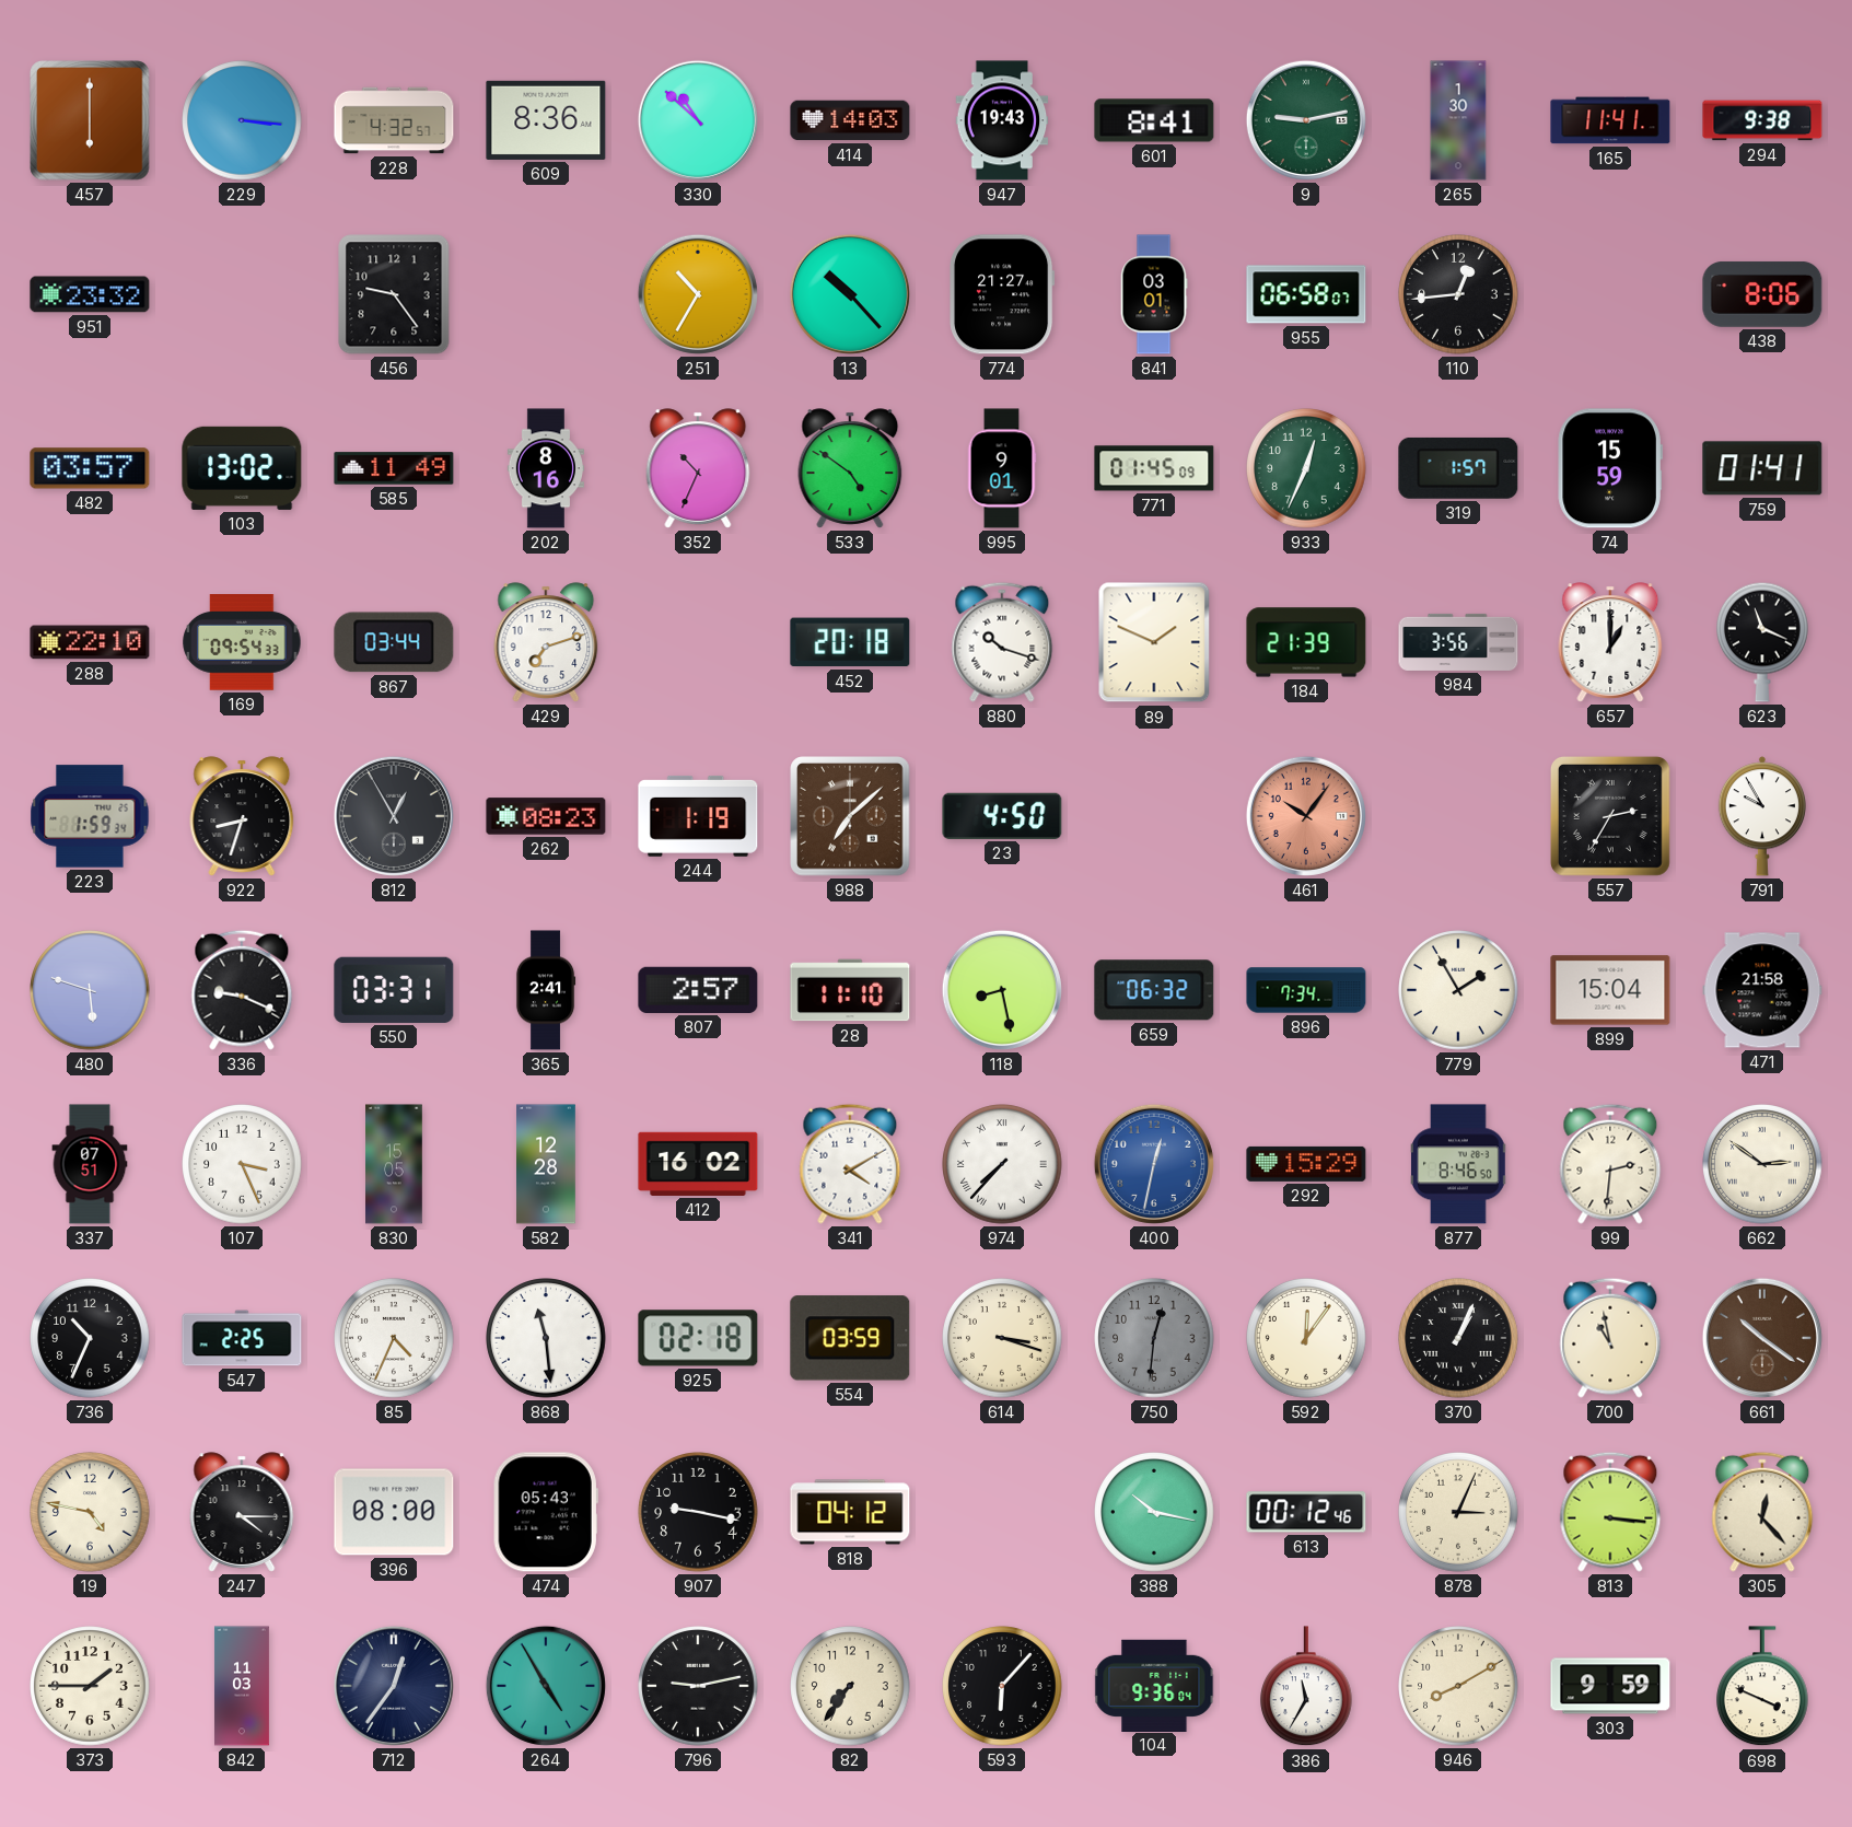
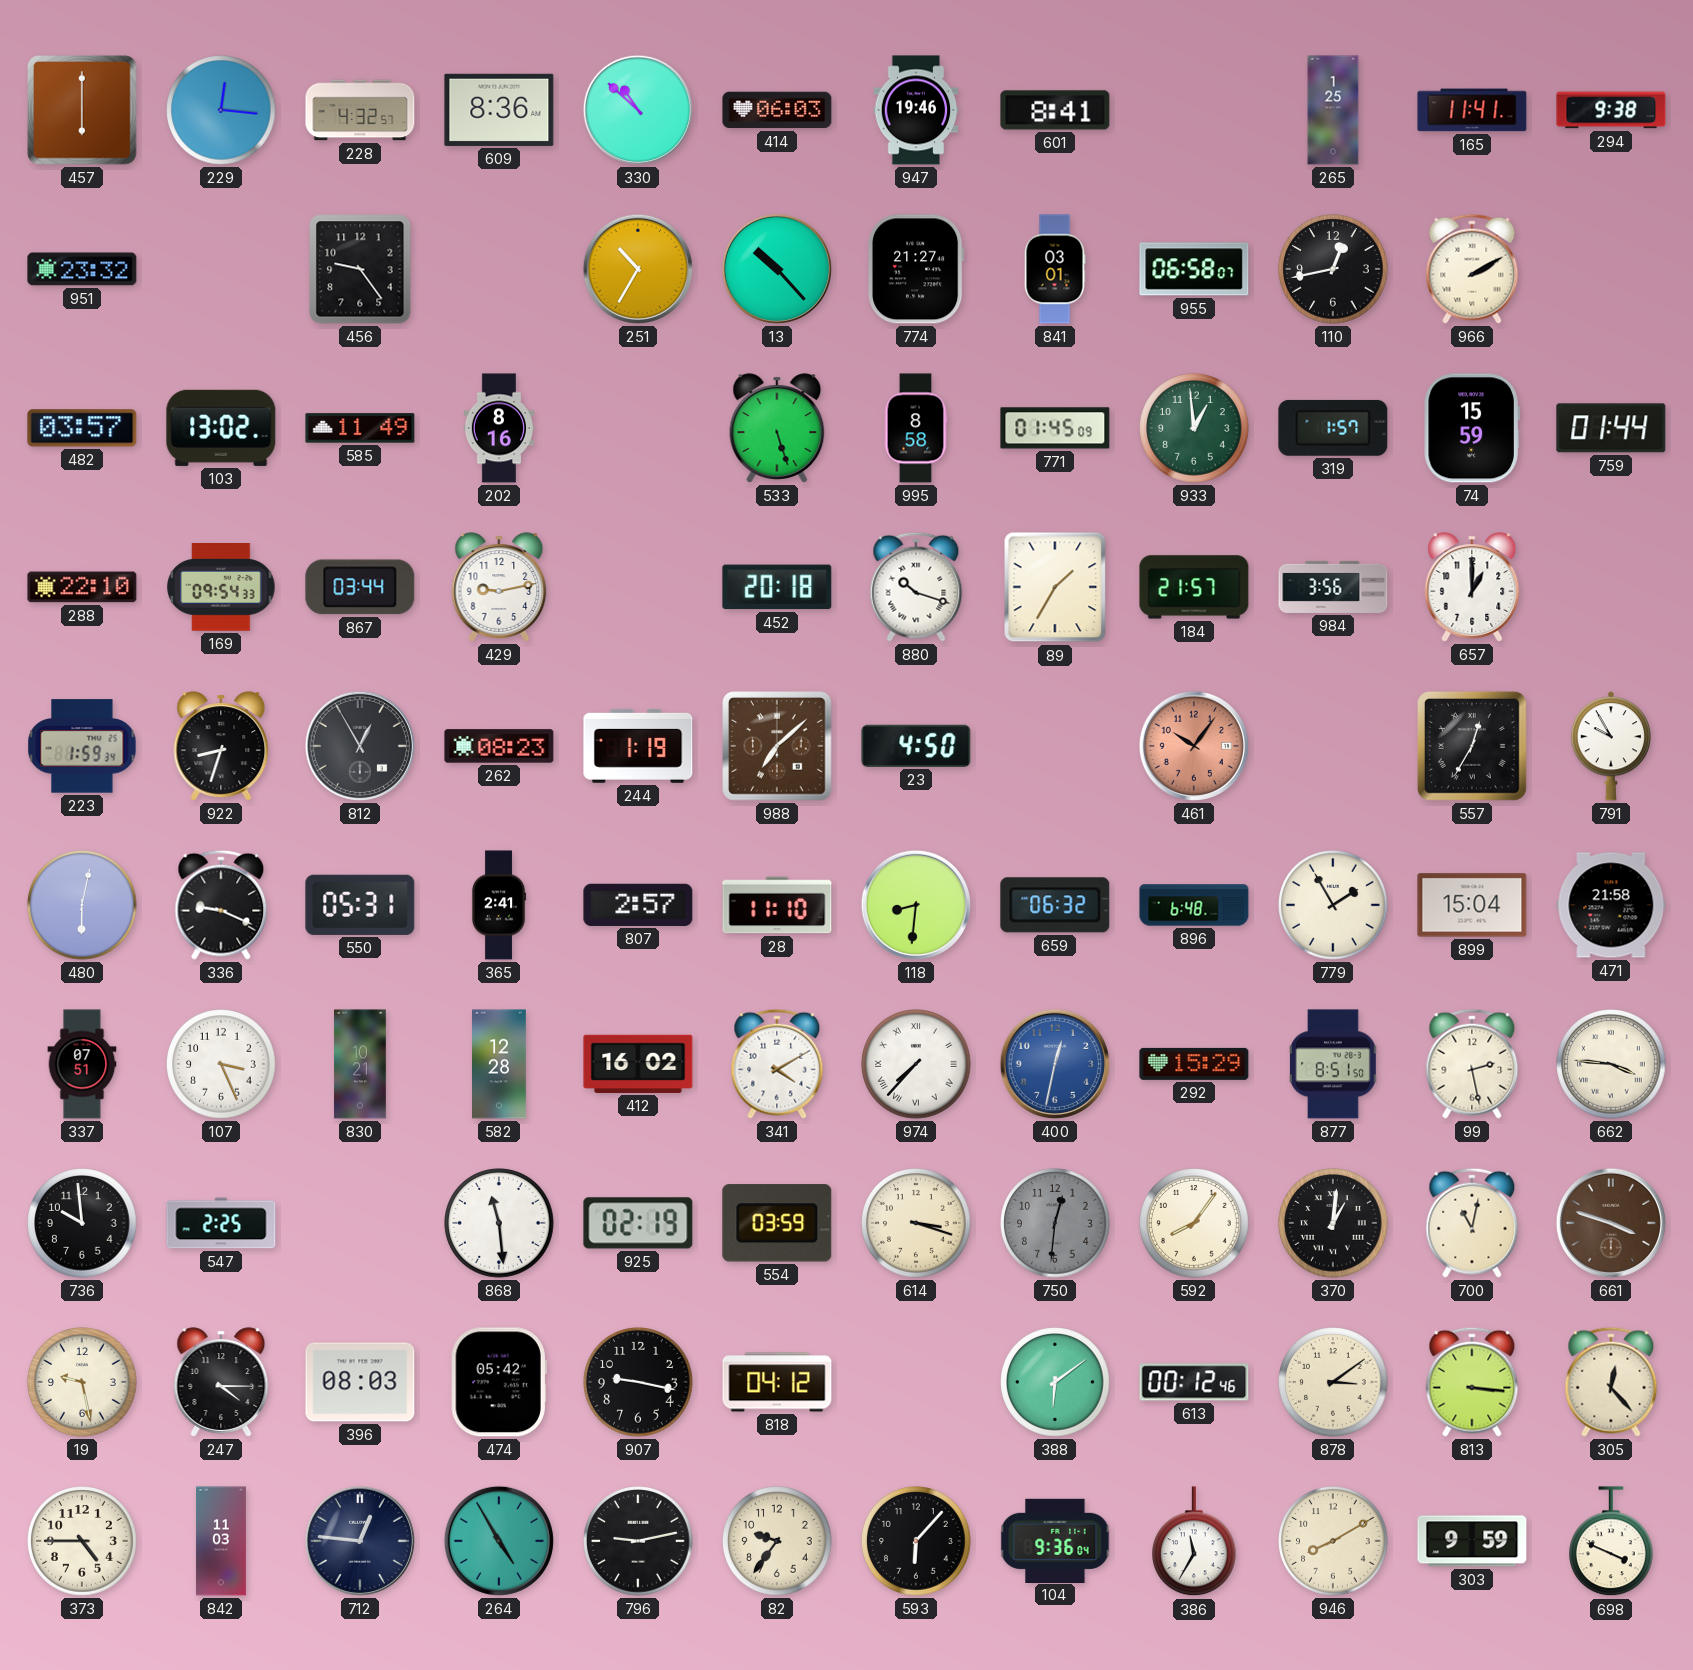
229: 3:16 -> 12:16
414: 14:03 -> 06:03
947: 19:43 -> 19:46
9: 9:13 -> none
265: 1:30 -> 1:25
110: 12:44 -> 12:43
966: none -> 2:10
438: 8:06 -> none
352: 10:34 -> none
533: 4:51 -> 5:27
995: 9:01 -> 8:58
933: 12:34 -> 12:59
759: 01:41 -> 01:44
429: 7:12 -> 9:13
89: 1:49 -> 1:35
184: 21:39 -> 21:57
623: 11:19 -> none
557: 2:35 -> 12:35
480: 5:48 -> 6:02
550: 03:31 -> 05:31
118: 8:28 -> 8:31
896: 7:34 -> 6:48
830: 15:05 -> 10:21
877: 8:46 -> 8:51
99: 2:31 -> 2:28
662: 2:51 -> 3:46
736: 10:34 -> 9:59
85: 4:34 -> none
925: 02:18 -> 02:19
592: 12:06 -> 8:06
370: 1:04 -> 1:01
700: 10:58 -> 11:02
661: 10:21 -> 3:48
19: 4:47 -> 9:28
396: 08:00 -> 08:03
474: 05:43 -> 05:42
388: 10:17 -> 6:09
878: 3:04 -> 3:09
373: 1:45 -> 4:45
712: 12:36 -> 12:46
82: 7:36 -> 9:36
